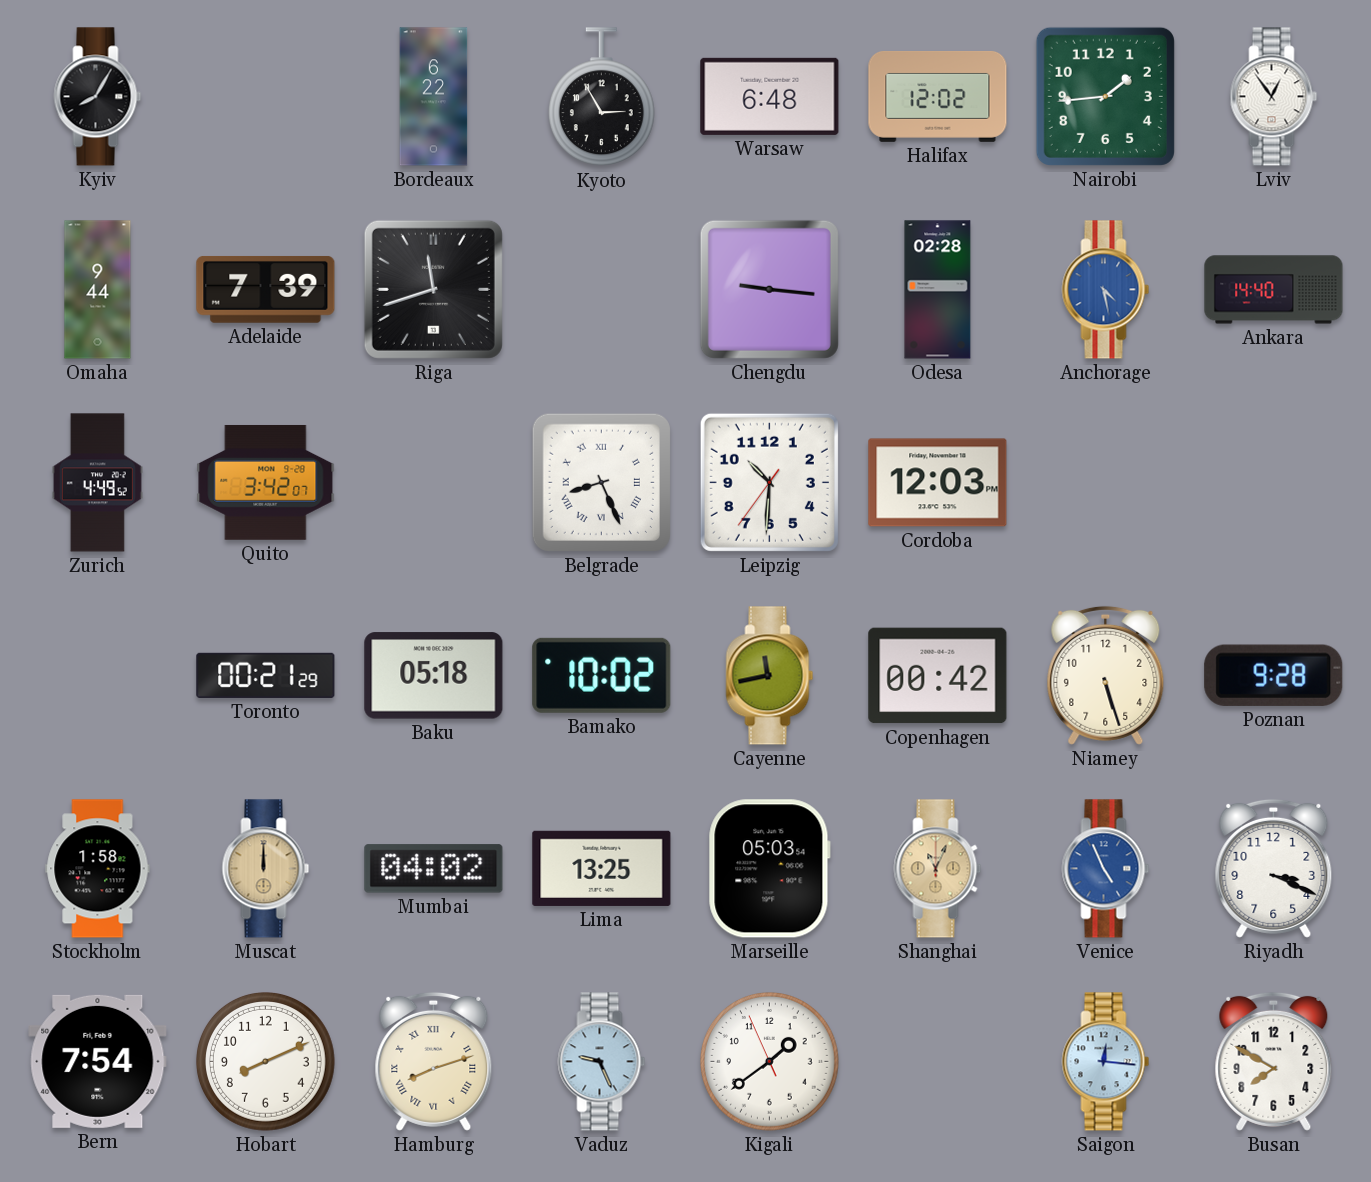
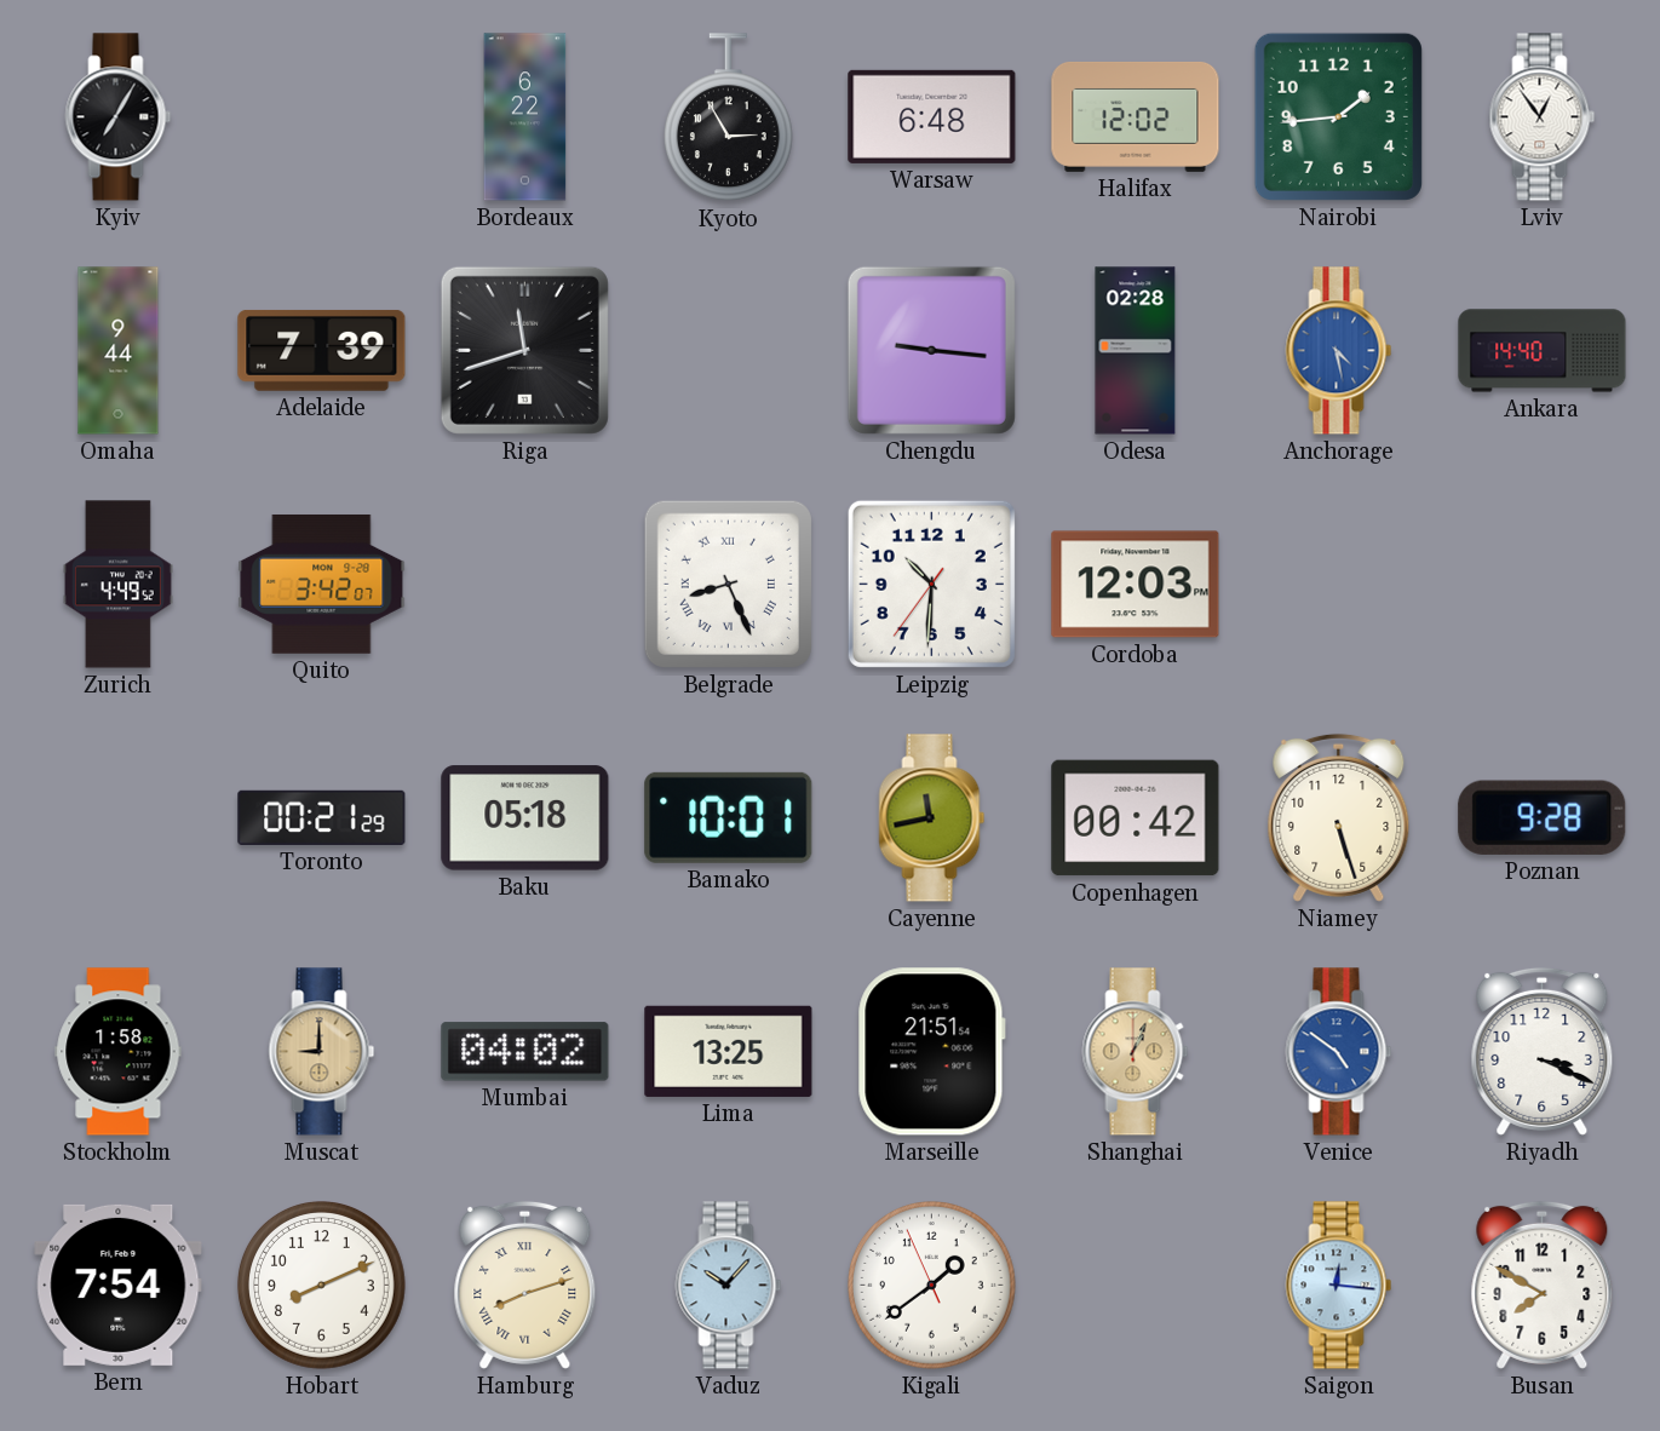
Kyiv: 8:05 -> 7:05
Bamako: 10:02 -> 10:01
Muscat: 12:00 -> 9:00
Marseille: 05:03 -> 21:51
Shanghai: 11:04 -> 1:04
Venice: 4:56 -> 4:51
Vaduz: 9:26 -> 10:07
